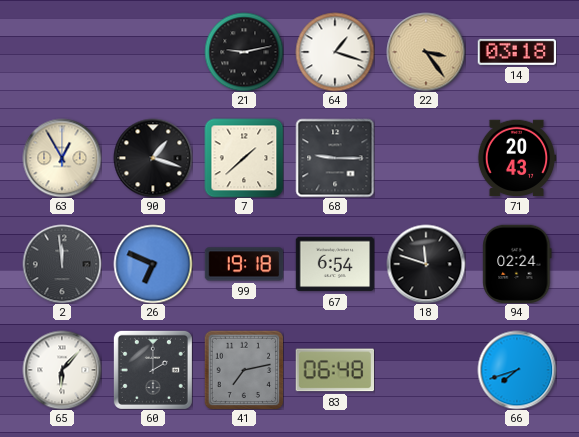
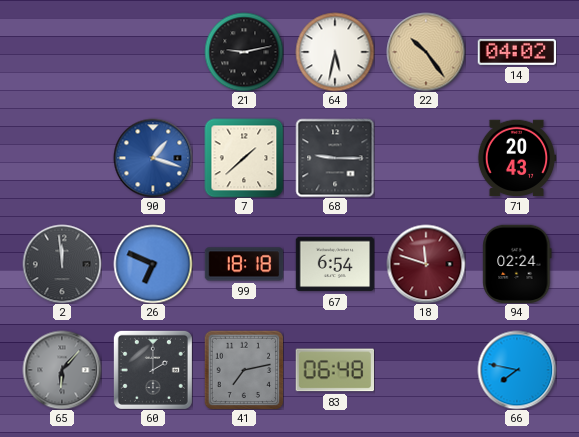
64: 1:18 -> 5:32
22: 3:24 -> 10:24
14: 03:18 -> 04:02
63: 12:55 -> none
90 dial: black -> blue
99: 19:18 -> 18:18
18 dial: black -> burgundy
65 dial: white -> grey
66: 7:42 -> 7:47
